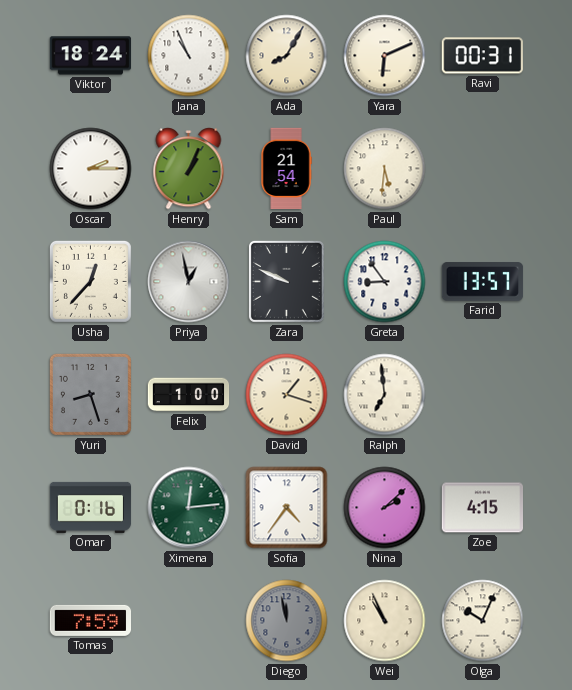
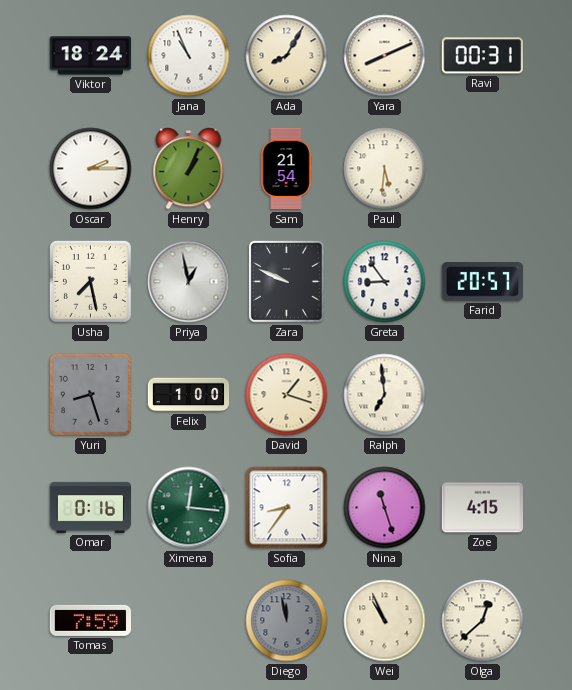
Yara: 6:11 -> 8:11
Usha: 12:37 -> 7:28
Farid: 13:57 -> 20:57
Ximena: 12:14 -> 12:16
Sofia: 4:36 -> 8:36
Nina: 2:08 -> 11:27
Olga: 10:04 -> 12:38
